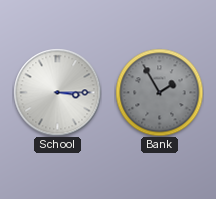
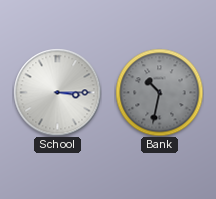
Bank: 1:55 -> 10:32
